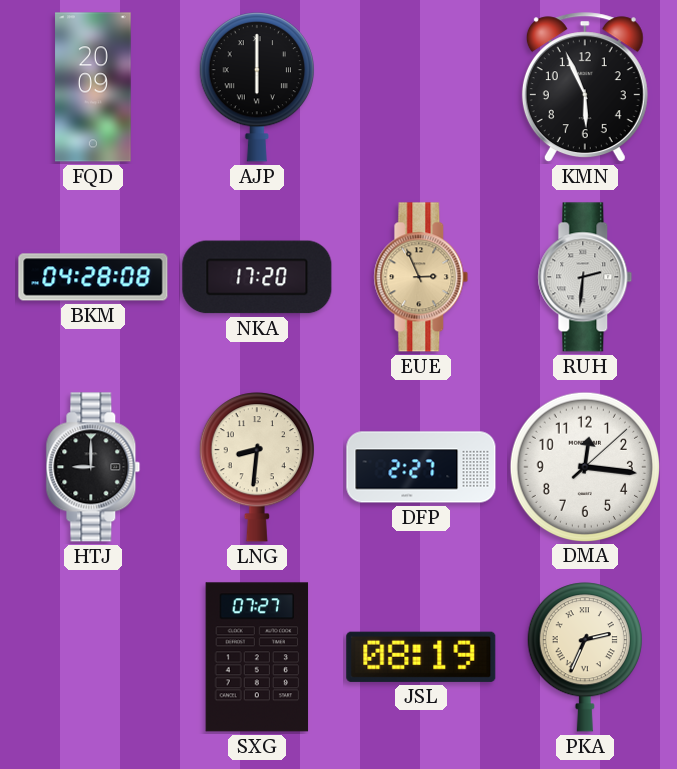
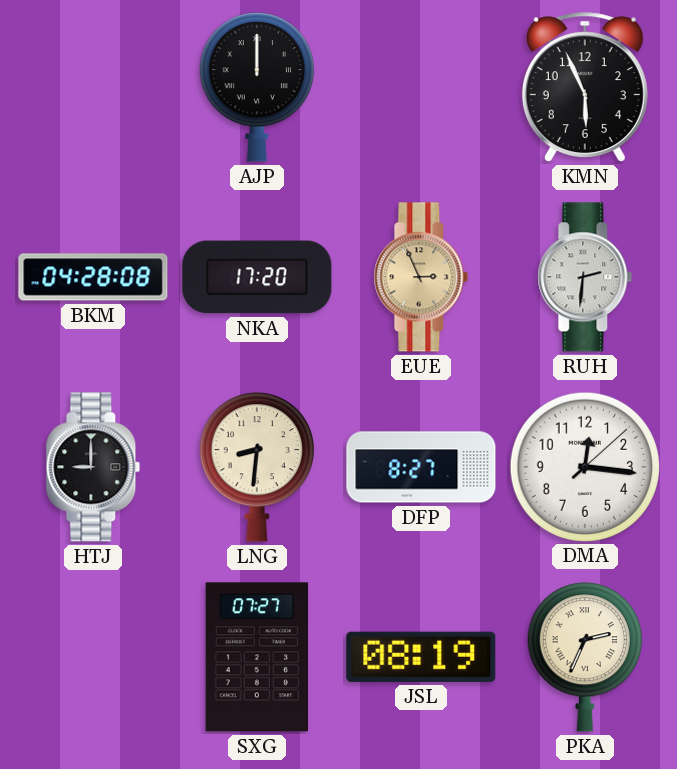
FQD: 20:09 -> none
AJP: 6:00 -> 12:00
DFP: 2:27 -> 8:27
